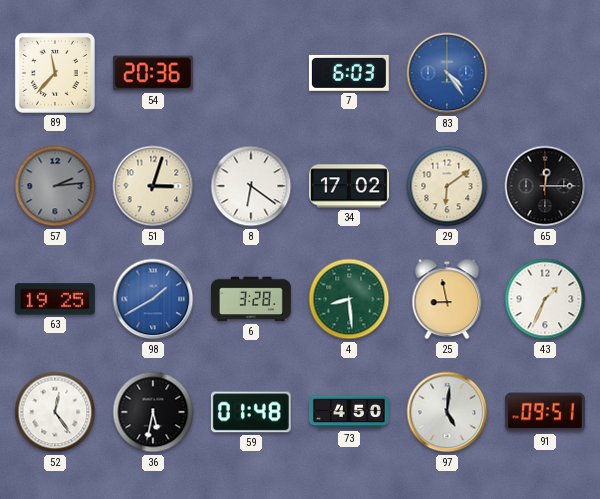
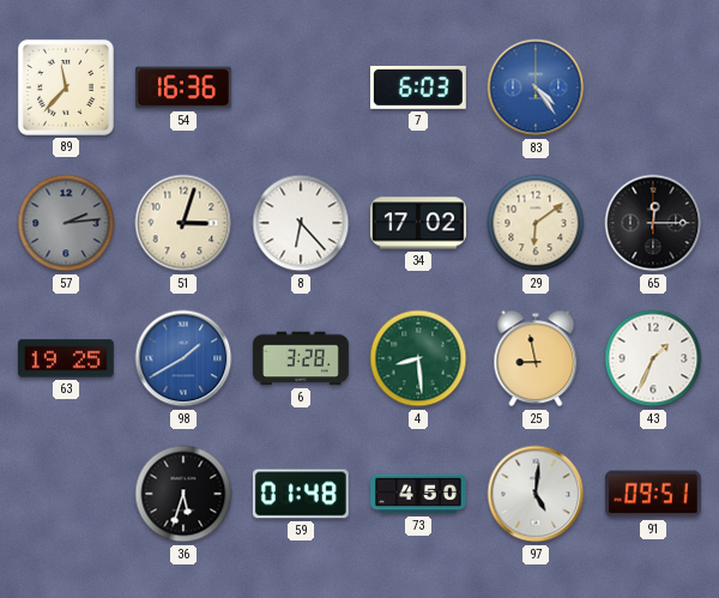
54: 20:36 -> 16:36
8: 6:21 -> 6:23
52: 12:24 -> none
36: 5:32 -> 5:33
